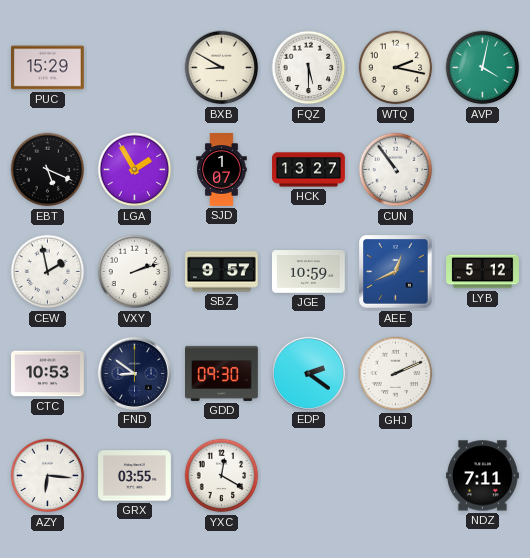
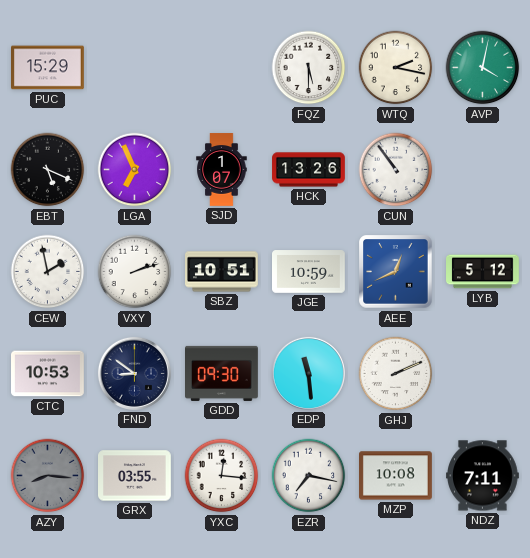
BXB: 8:50 -> none
LGA: 1:55 -> 6:56
HCK: 13:27 -> 13:26
SBZ: 9:57 -> 10:51
EDP: 2:21 -> 11:29
AZY: 6:16 -> 8:16
AZY dial: white -> grey
YXC: 12:20 -> 12:16
EZR: none -> 7:17
MZP: none -> 10:08
